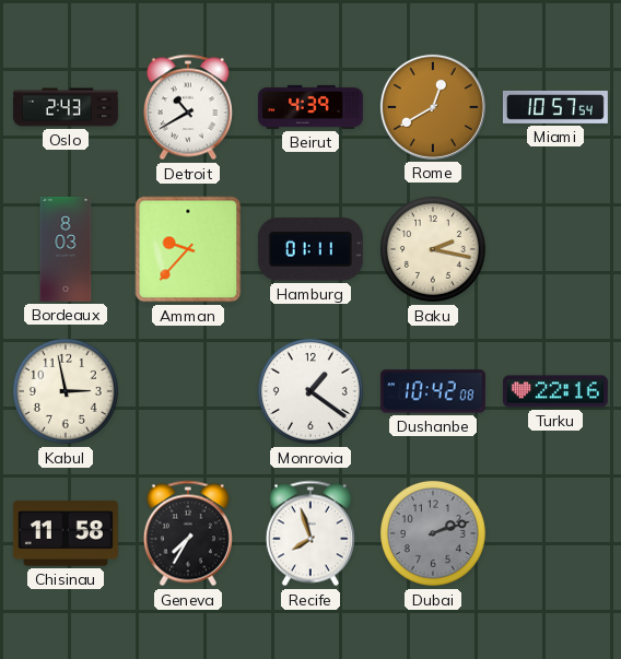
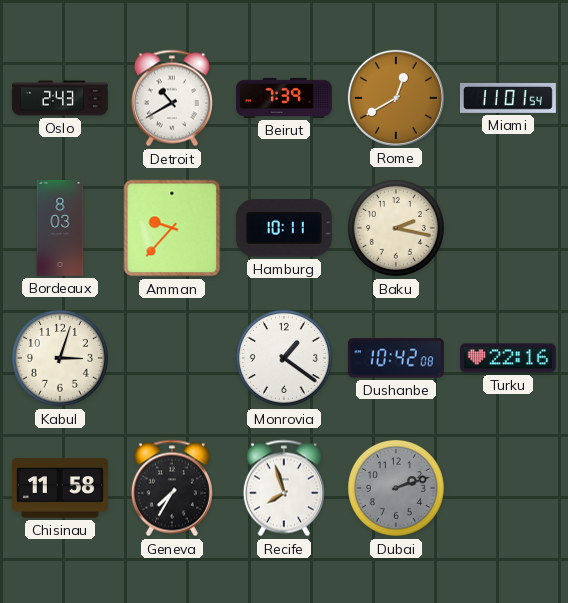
Beirut: 4:39 -> 7:39
Miami: 10:57 -> 11:01
Hamburg: 01:11 -> 10:11
Kabul: 2:58 -> 3:03
